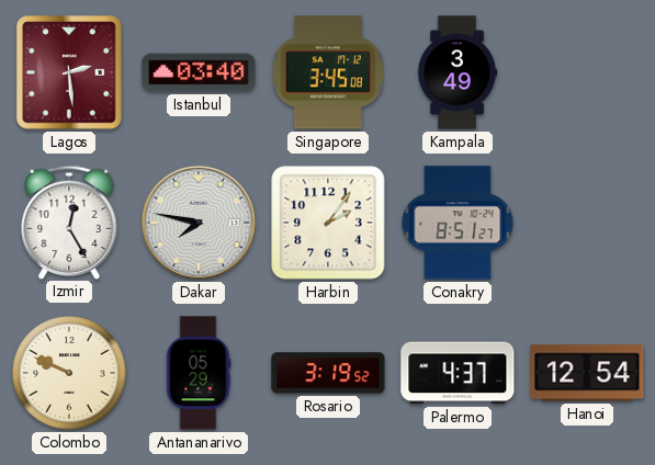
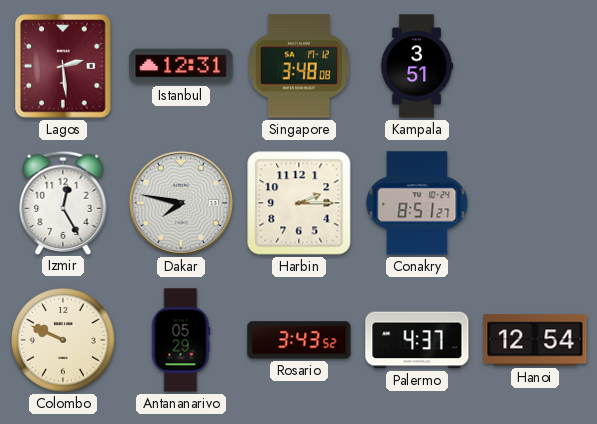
Istanbul: 03:40 -> 12:31
Singapore: 3:45 -> 3:48
Kampala: 3:49 -> 3:51
Harbin: 2:06 -> 2:15
Rosario: 3:19 -> 3:43
